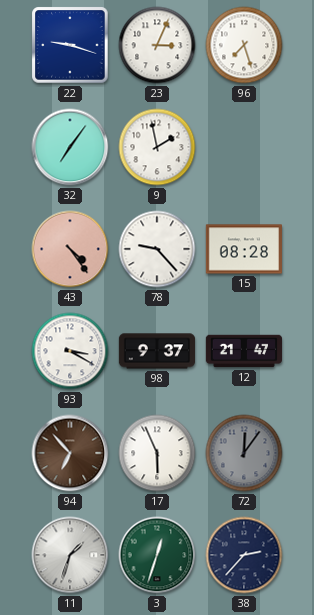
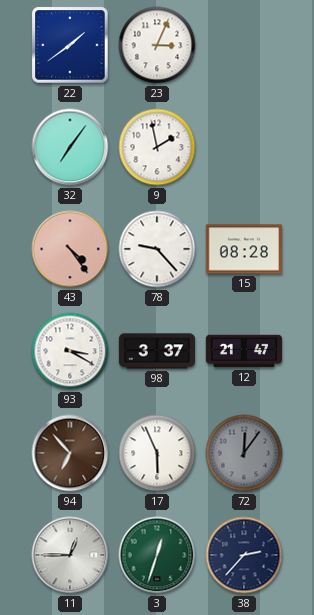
22: 9:18 -> 1:39
96: 7:27 -> none
98: 9:37 -> 3:37
11: 1:33 -> 12:45
